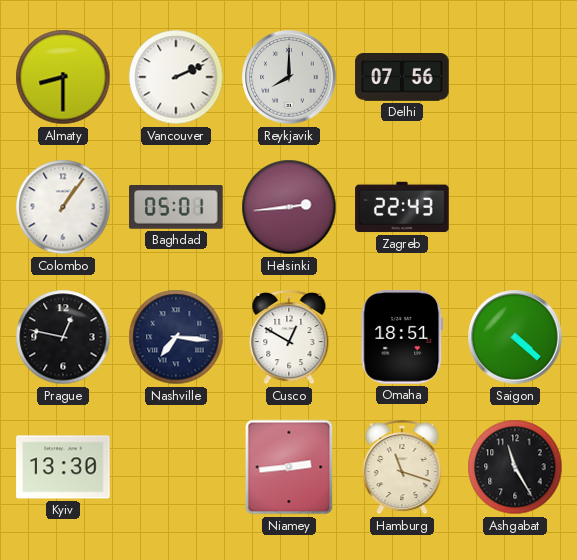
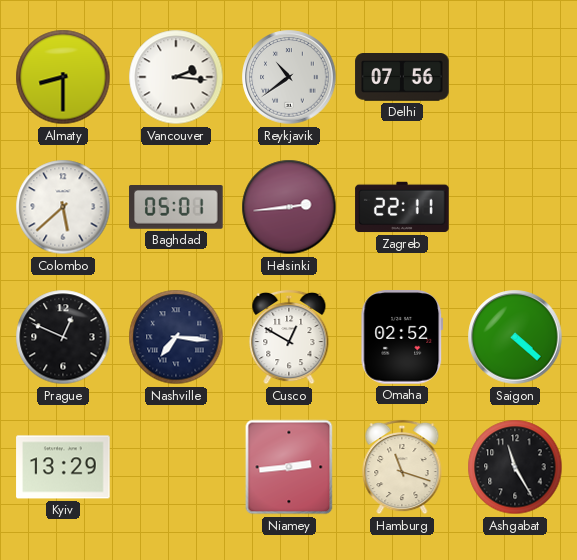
Vancouver: 2:11 -> 2:16
Reykjavik: 8:00 -> 10:39
Colombo: 1:06 -> 5:38
Zagreb: 22:43 -> 22:11
Prague: 12:47 -> 12:49
Omaha: 18:51 -> 02:52
Kyiv: 13:30 -> 13:29
